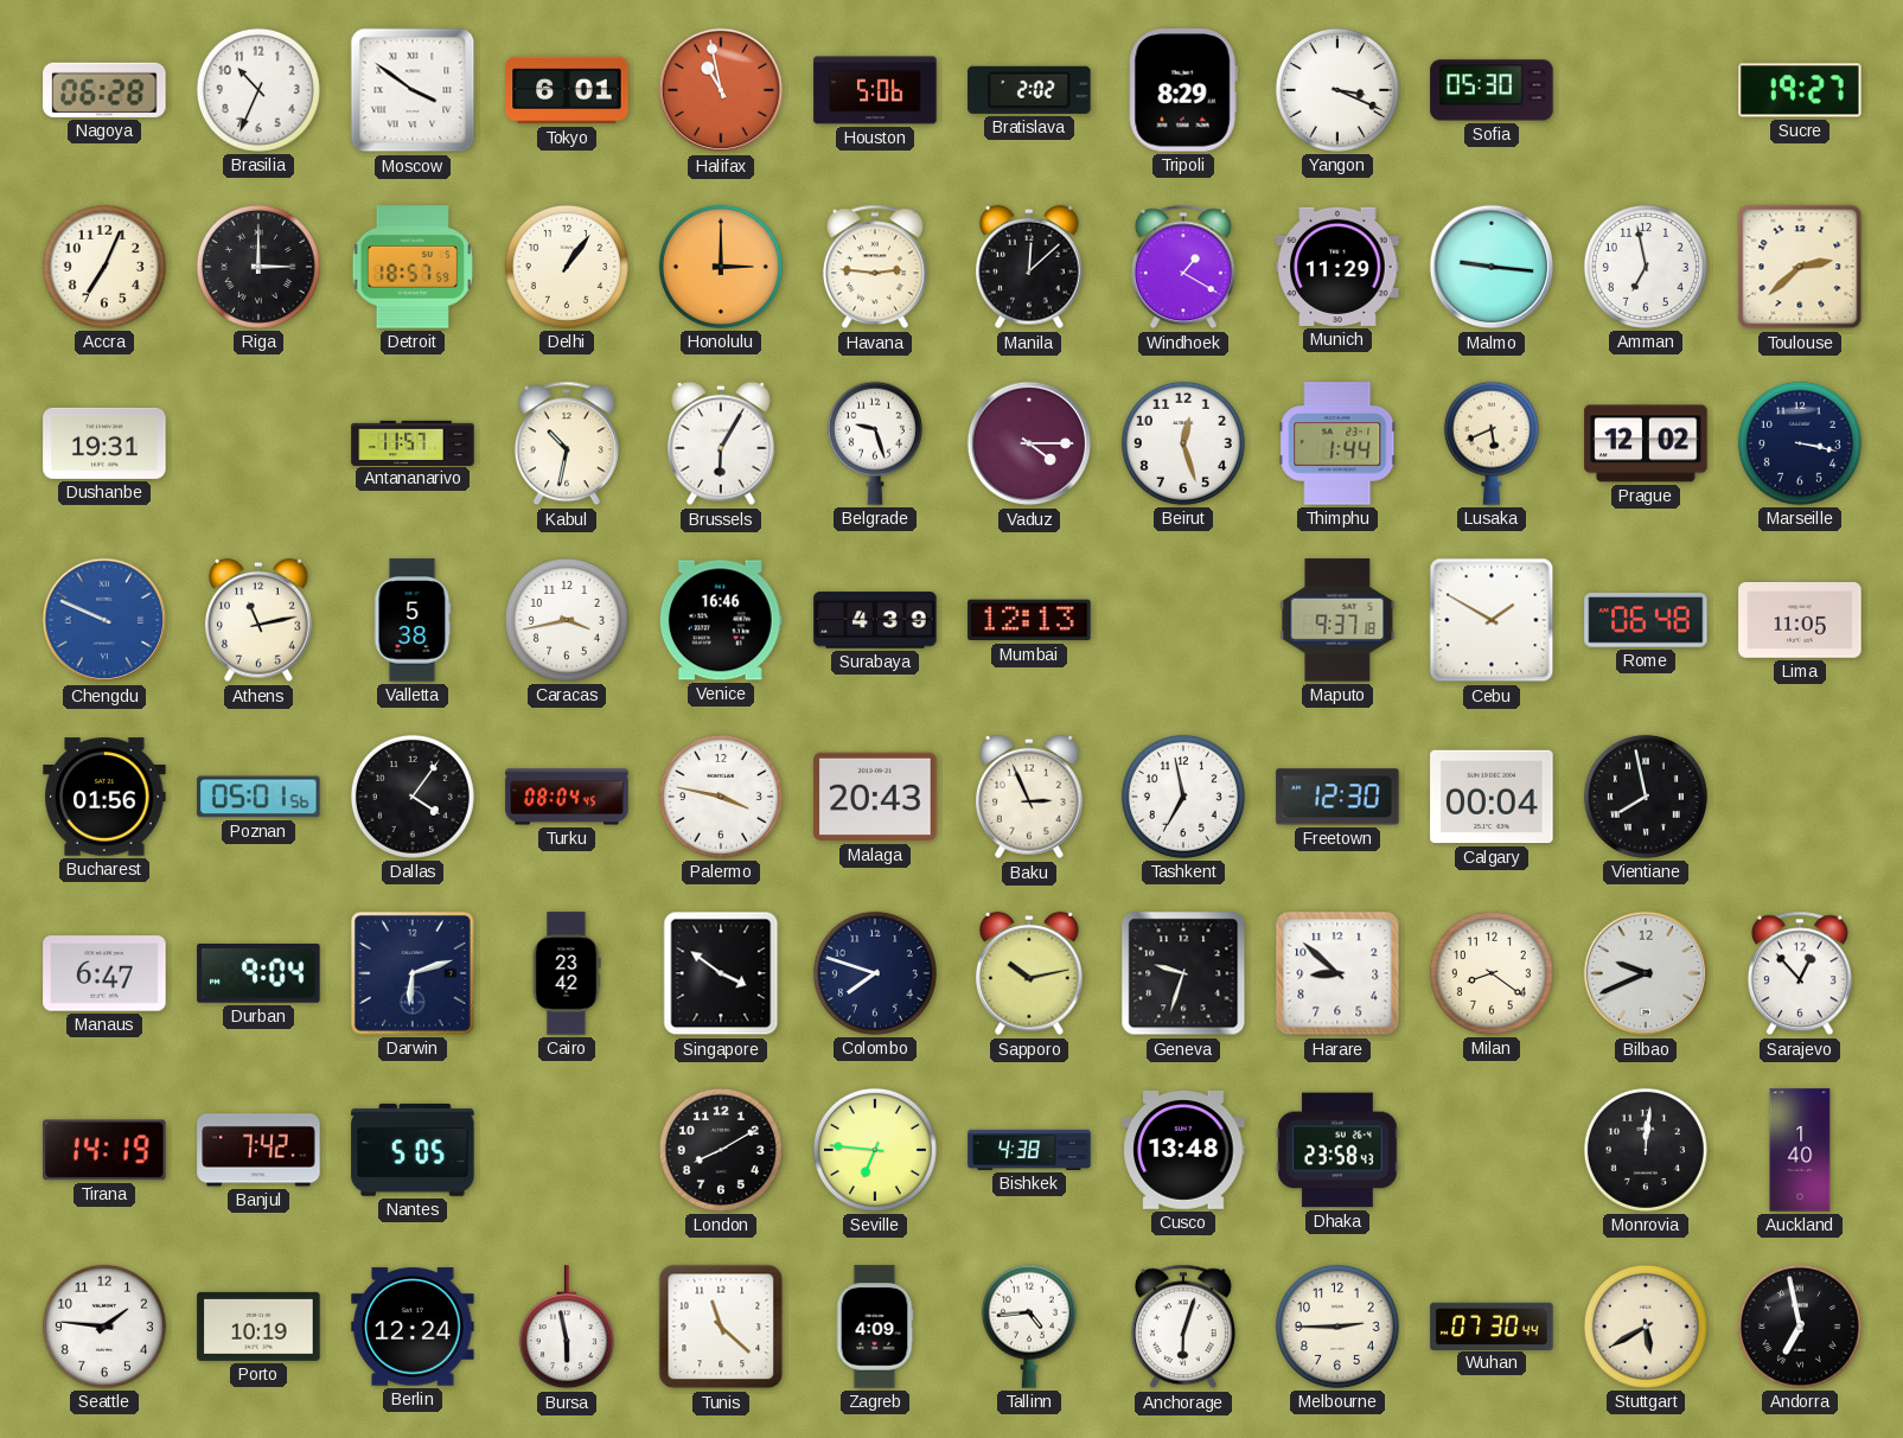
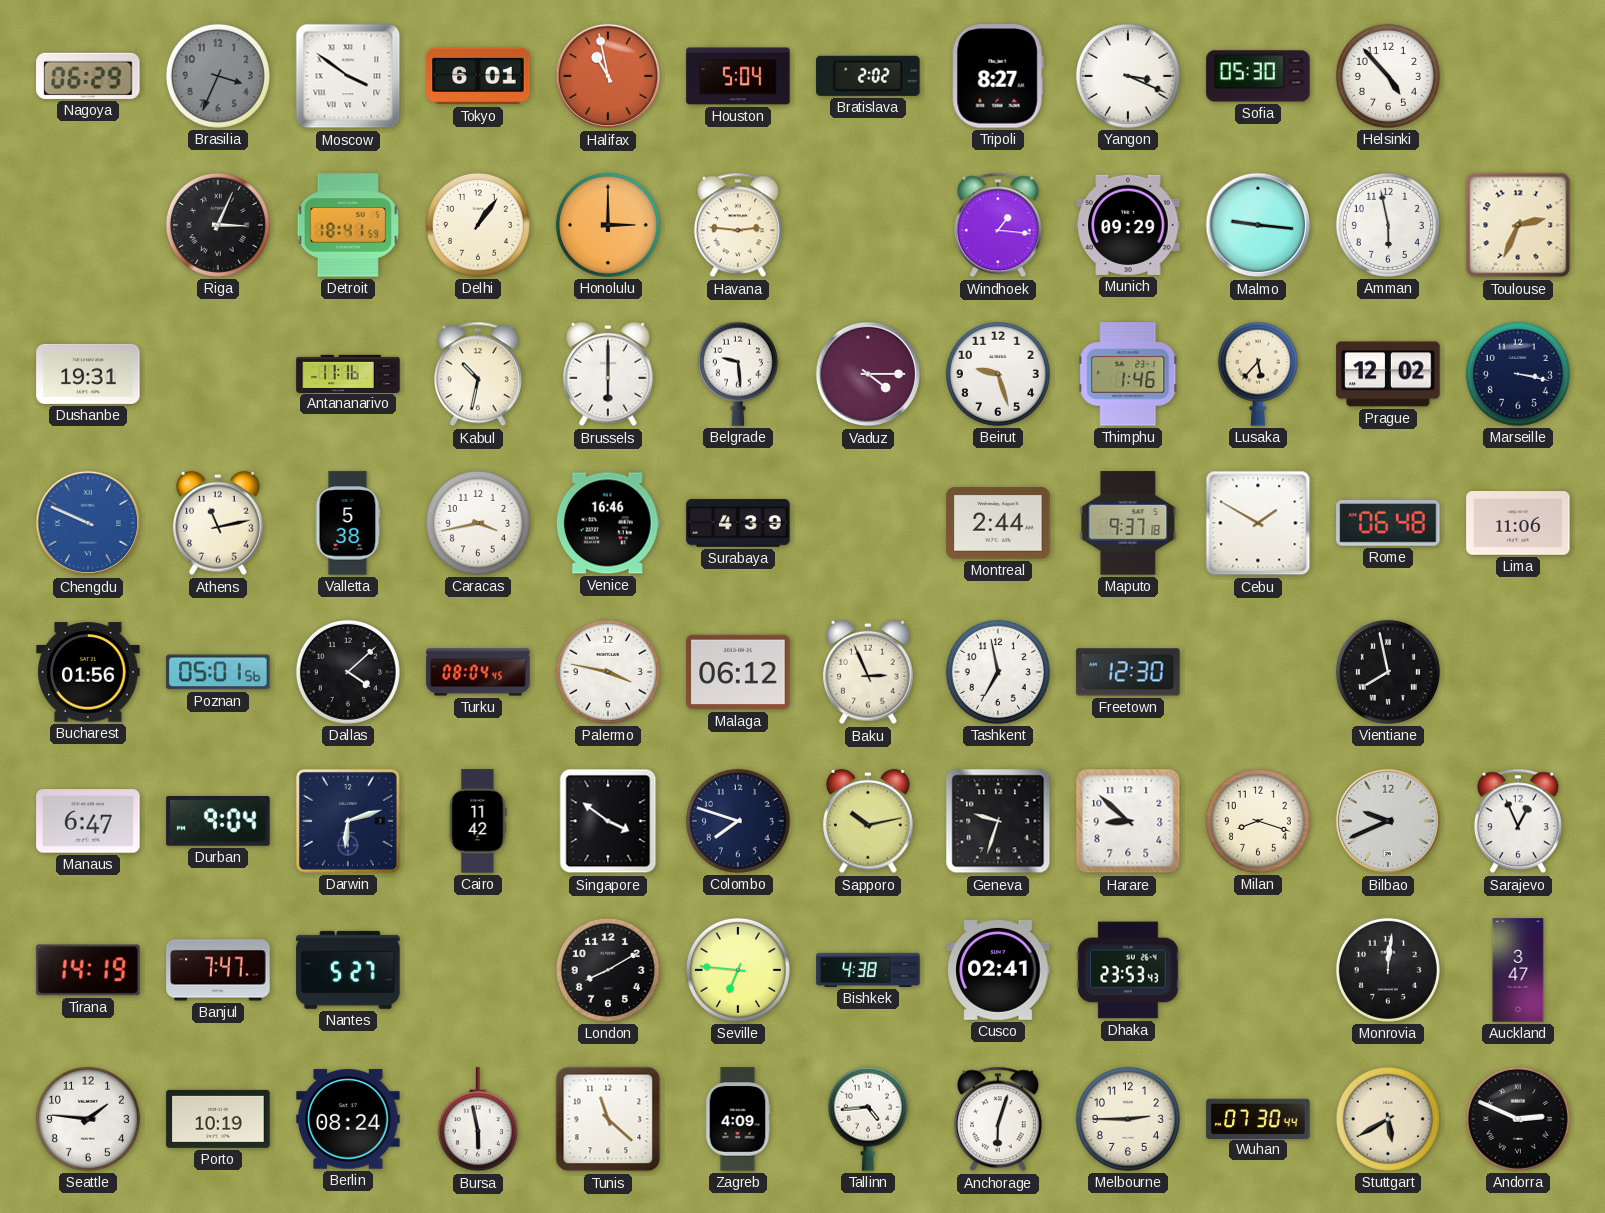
Nagoya: 06:28 -> 06:29
Brasilia: 10:34 -> 3:34
Brasilia dial: white -> grey
Houston: 5:06 -> 5:04
Tripoli: 8:29 -> 8:27
Helsinki: none -> 4:53
Sucre: 19:27 -> none
Accra: 7:04 -> none
Riga: 3:00 -> 3:04
Detroit: 18:57 -> 18:41
Manila: 12:08 -> none
Windhoek: 1:20 -> 1:16
Munich: 11:29 -> 09:29
Amman: 6:58 -> 5:58
Toulouse: 2:38 -> 2:34
Antananarivo: 11:57 -> 11:16
Brussels: 6:05 -> 6:00
Belgrade: 9:27 -> 9:29
Beirut: 12:27 -> 9:27
Thimphu: 1:44 -> 1:46
Lusaka: 5:41 -> 5:37
Mumbai: 12:13 -> none
Montreal: none -> 2:44
Lima: 11:05 -> 11:06
Dallas: 4:06 -> 4:08
Malaga: 20:43 -> 06:12
Calgary: 00:04 -> none
Cairo: 23:42 -> 11:42
Milan: 8:21 -> 8:18
Sarajevo: 12:53 -> 12:56
Banjul: 7:42 -> 7:47
Nantes: 5:05 -> 5:27
Cusco: 13:48 -> 02:41
Dhaka: 23:58 -> 23:53
Auckland: 1:40 -> 3:47
Berlin: 12:24 -> 08:24
Andorra: 6:58 -> 2:49
